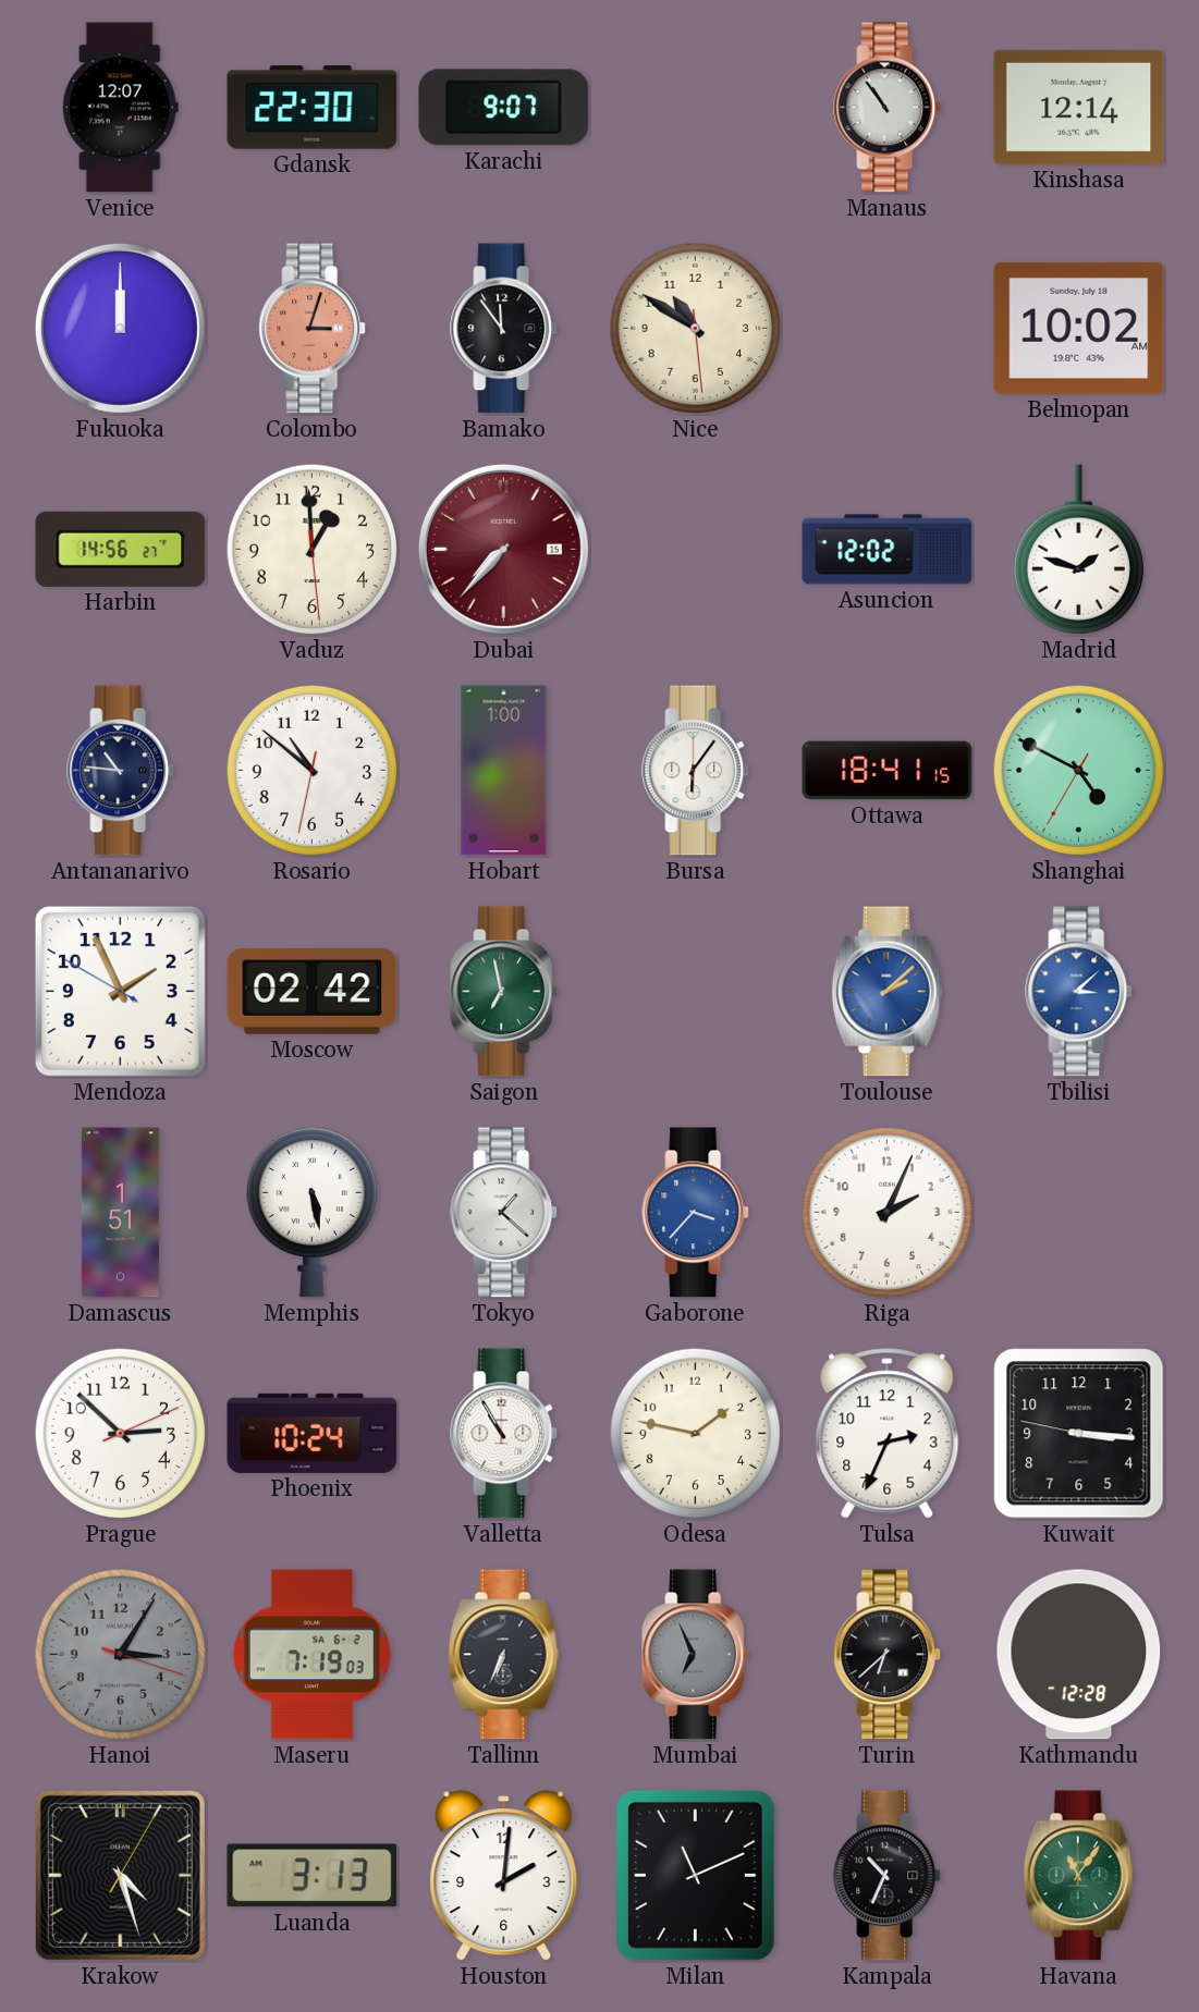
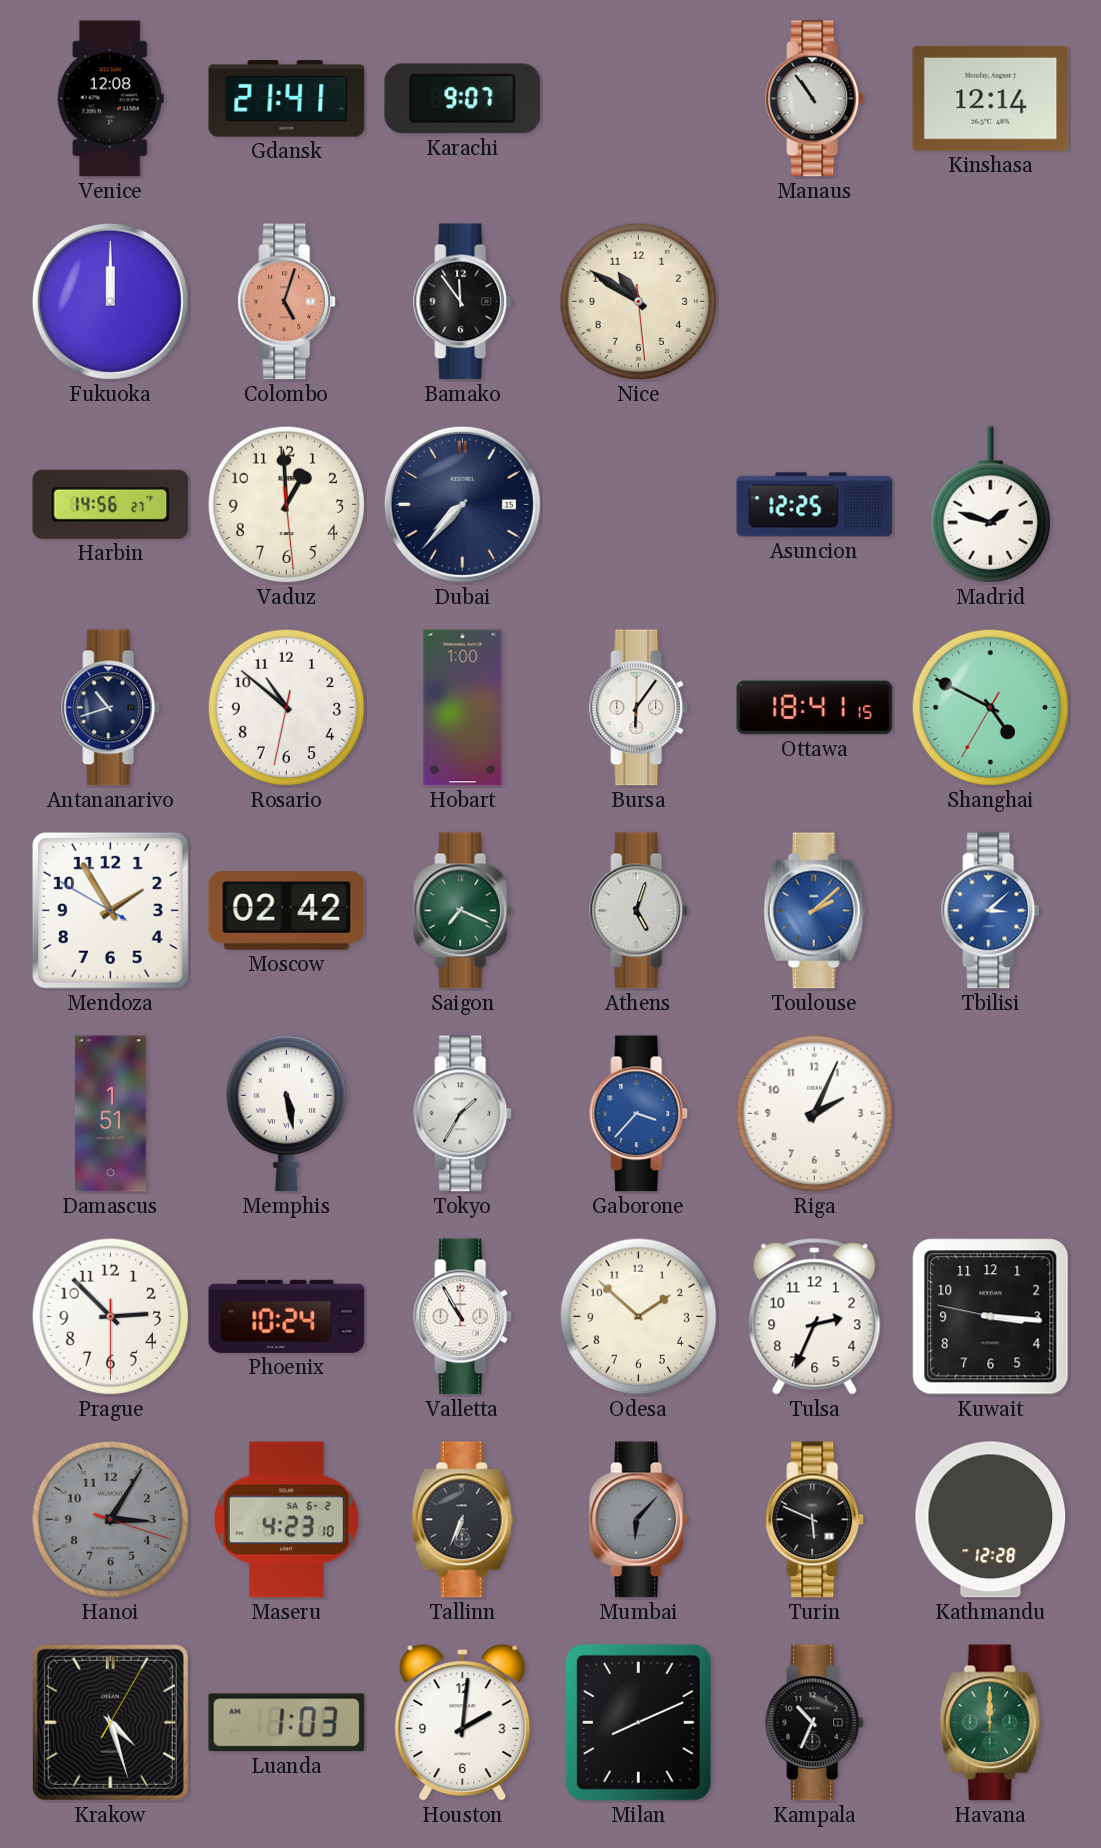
Venice: 12:07 -> 12:08
Gdansk: 22:30 -> 21:41
Colombo: 3:03 -> 5:03
Belmopan: 10:02 -> none
Dubai dial: burgundy -> navy
Asuncion: 12:02 -> 12:25
Antananarivo: 10:46 -> 10:42
Mendoza: 1:55 -> 1:54
Saigon: 6:58 -> 7:19
Athens: none -> 5:03
Tokyo: 1:22 -> 1:35
Prague: 2:52:11 -> 2:52:30
Odesa: 1:47 -> 1:52
Maseru: 7:19 -> 4:23
Mumbai: 6:56 -> 6:07
Turin: 6:38 -> 5:49
Luanda: 3:13 -> 1:03
Milan: 11:11 -> 8:11
Havana: 11:06 -> 12:00
